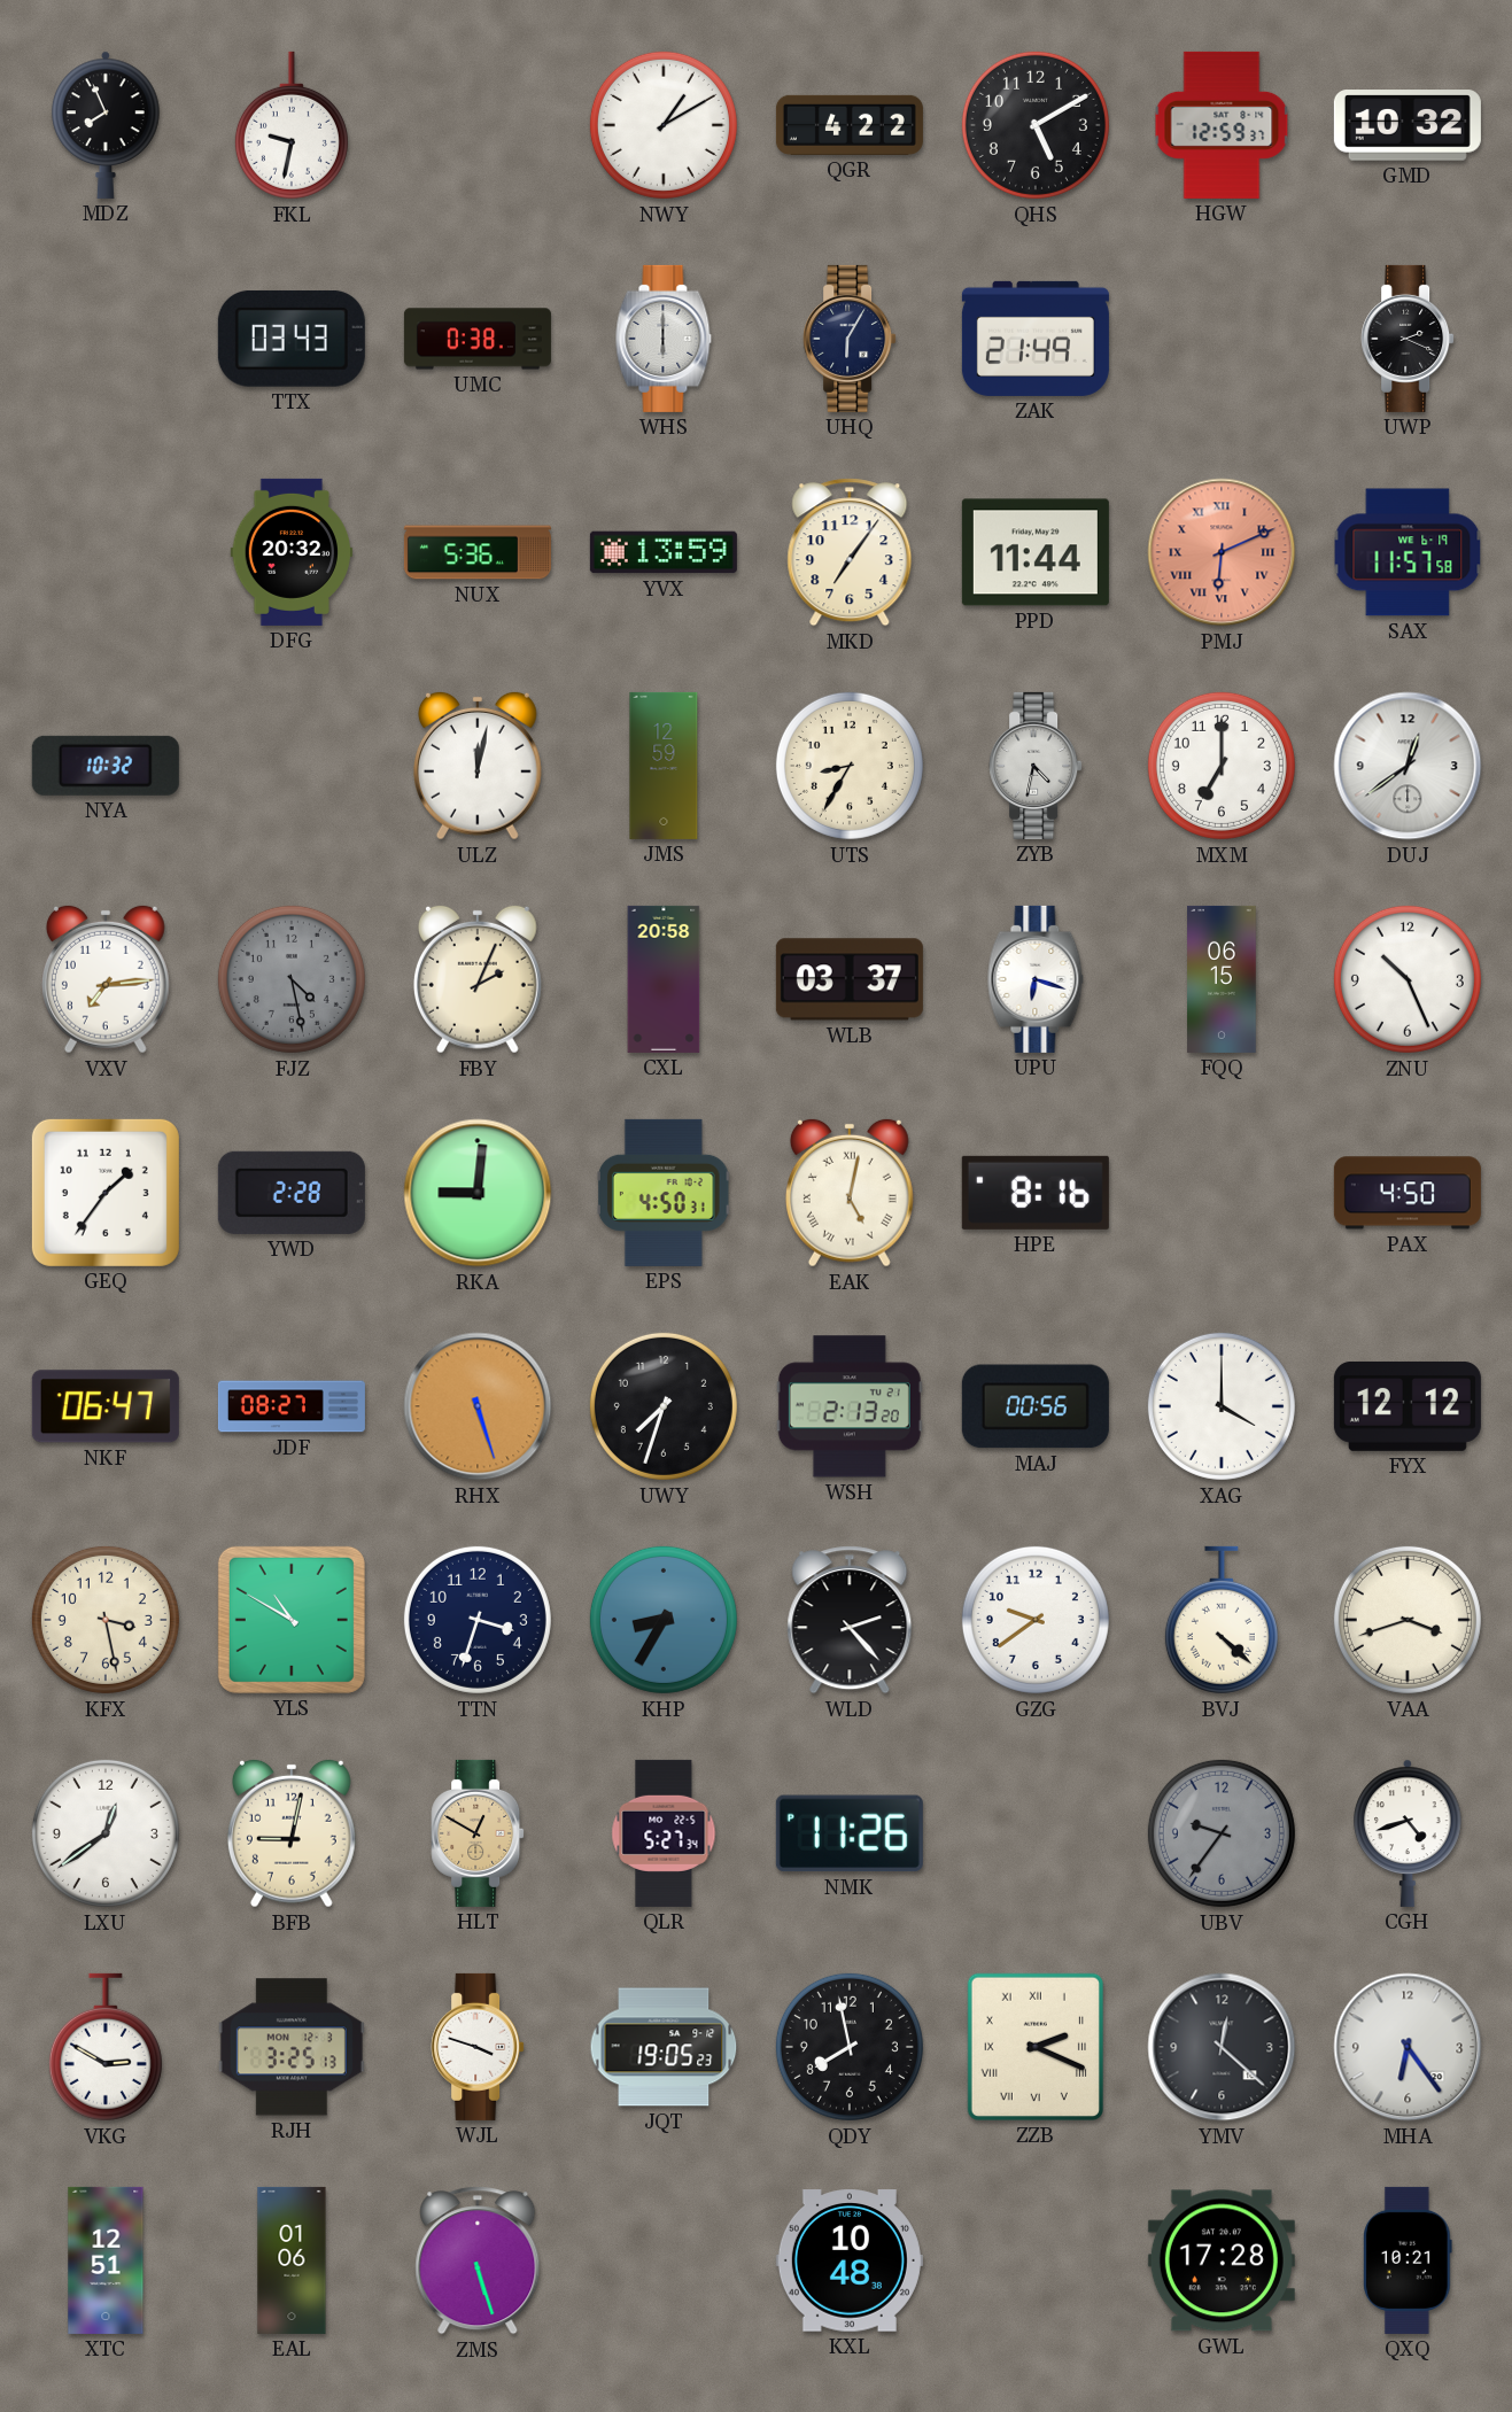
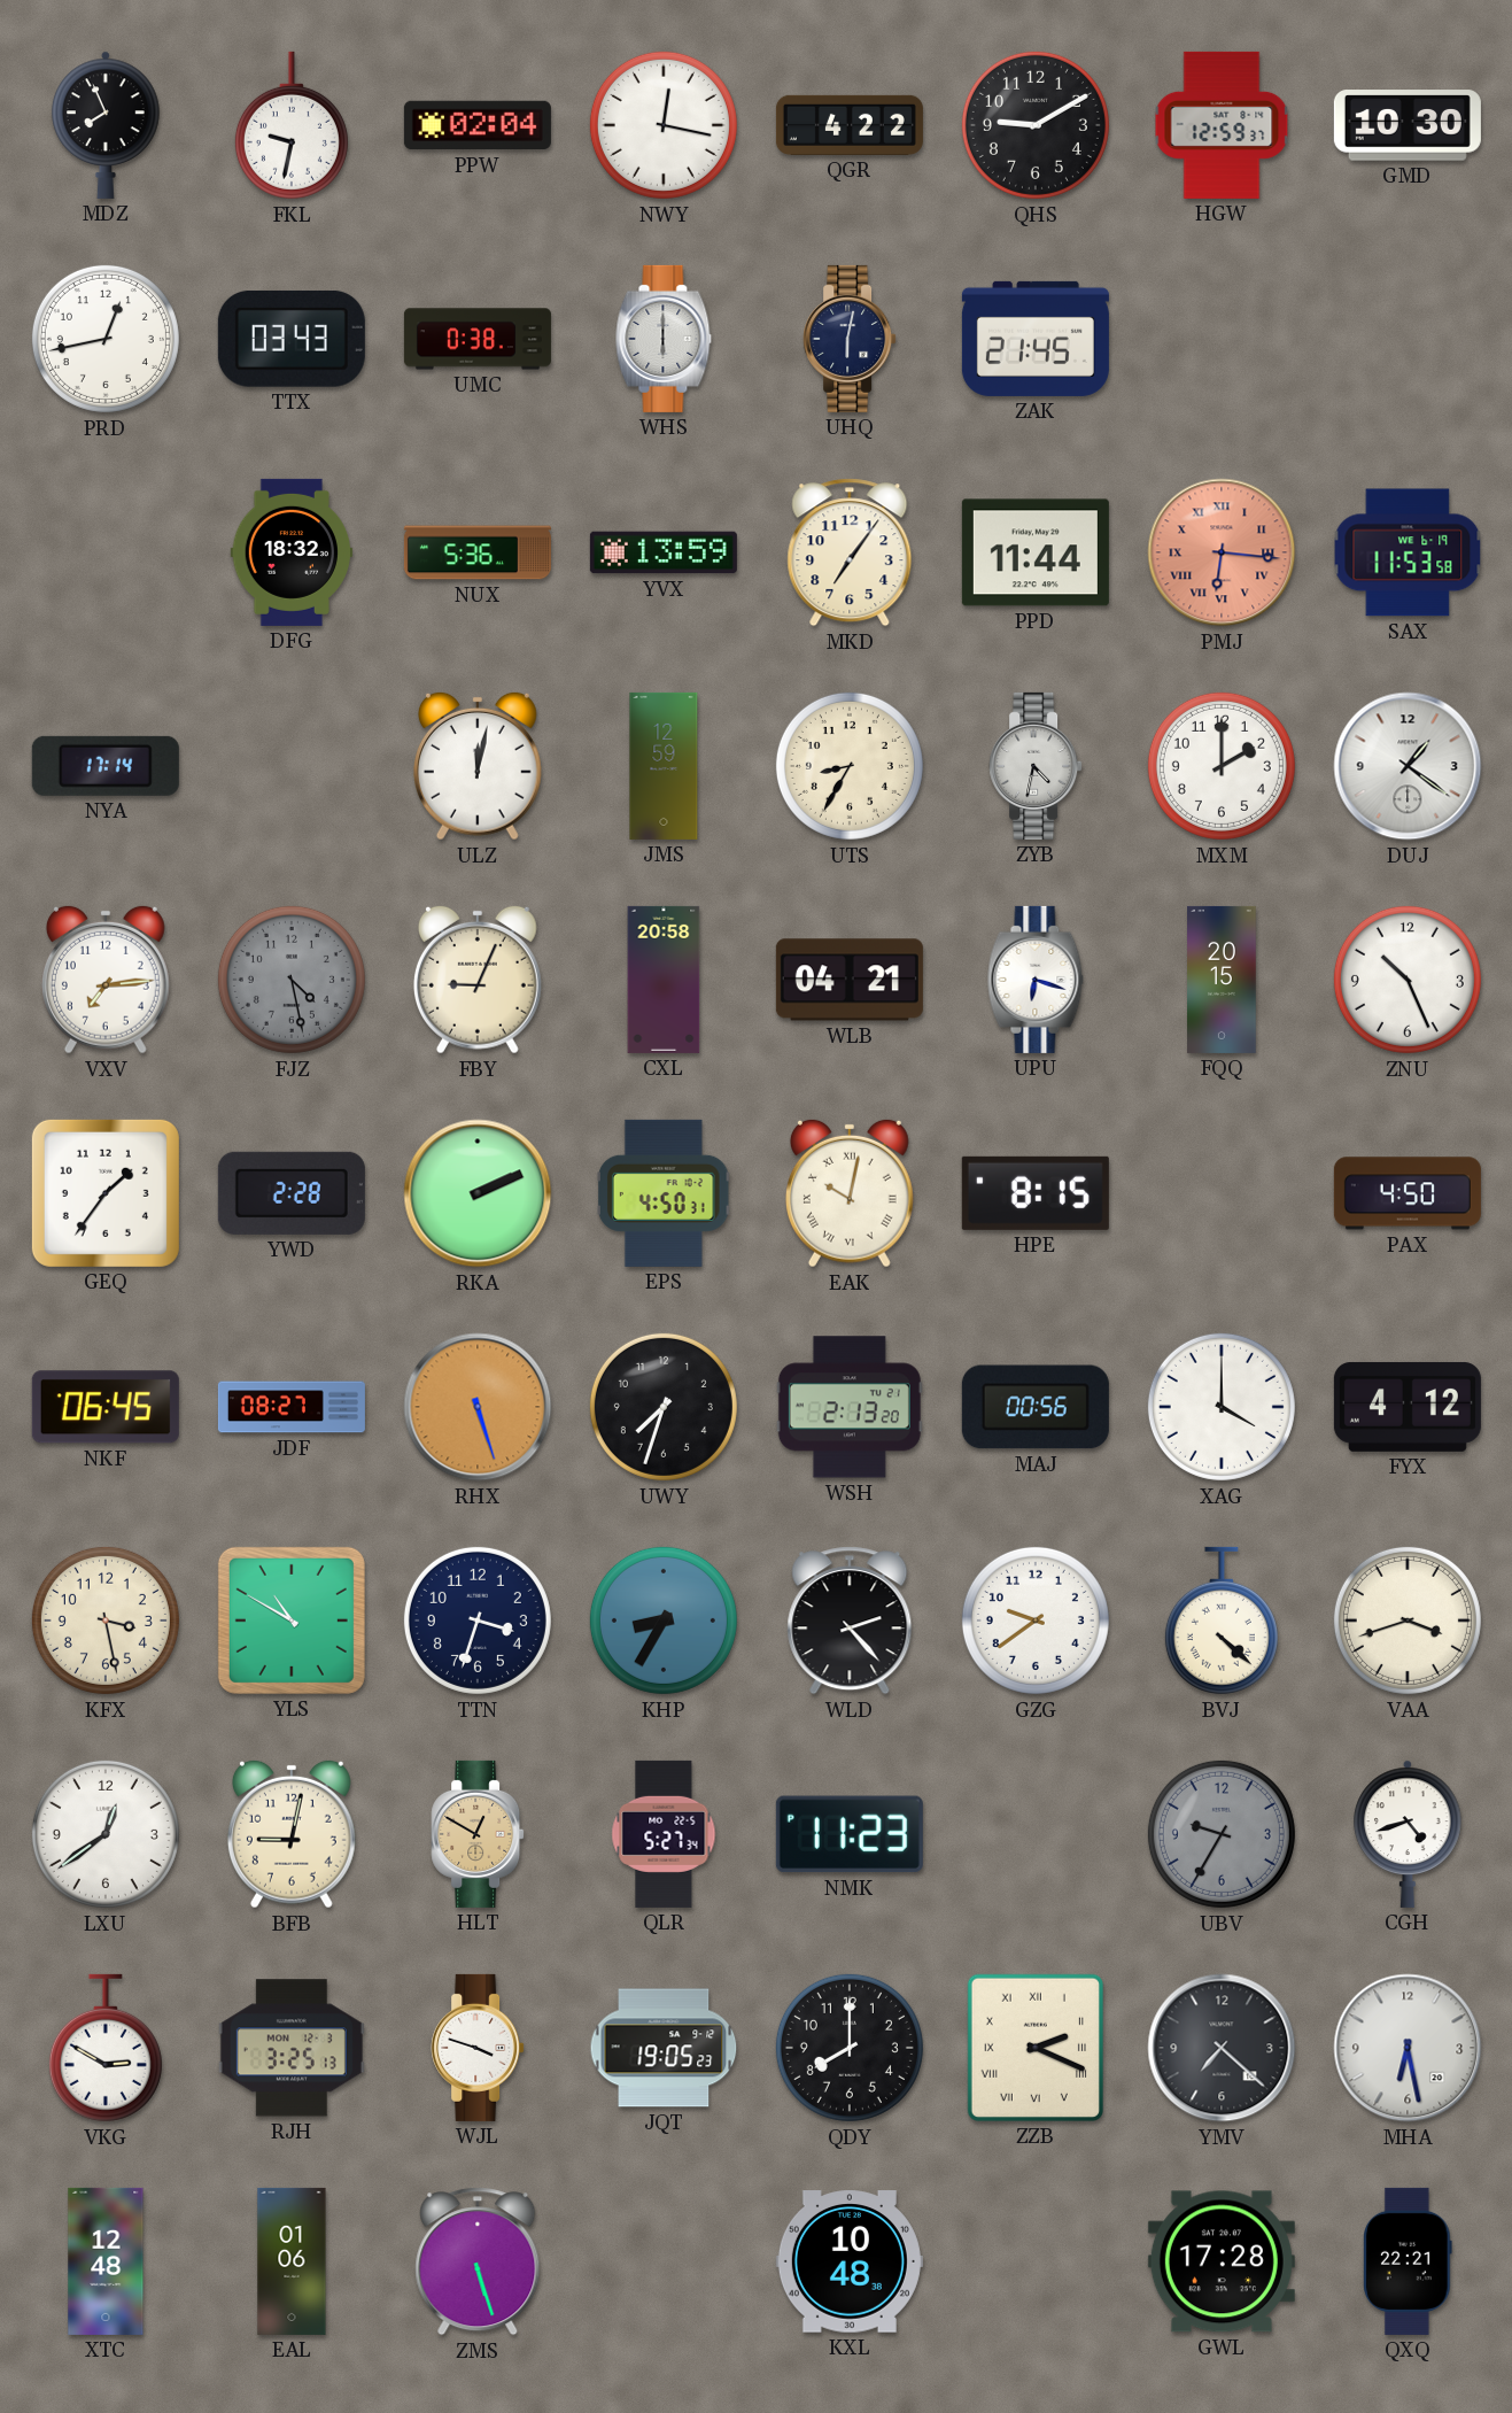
PPW: none -> 02:04
NWY: 1:10 -> 12:17
QHS: 5:10 -> 9:10
GMD: 10:32 -> 10:30
PRD: none -> 12:43
UHQ: 6:05 -> 6:02
ZAK: 21:49 -> 21:45
UWP: 2:19 -> none
DFG: 20:32 -> 18:32
PMJ: 6:11 -> 6:16
SAX: 11:57 -> 11:53
NYA: 10:32 -> 17:14
MXM: 7:00 -> 2:00
DUJ: 12:39 -> 1:21
FBY: 2:04 -> 9:04
WLB: 03:37 -> 04:21
FQQ: 06:15 -> 20:15
RKA: 9:01 -> 2:11
EAK: 5:02 -> 10:02
HPE: 8:16 -> 8:15
NKF: 06:47 -> 06:45
FYX: 12:12 -> 4:12
NMK: 11:26 -> 11:23
UBV: 9:36 -> 9:35
QDY: 7:58 -> 8:00
YMV: 12:22 -> 7:22
MHA: 6:24 -> 6:28
XTC: 12:51 -> 12:48
QXQ: 10:21 -> 22:21
